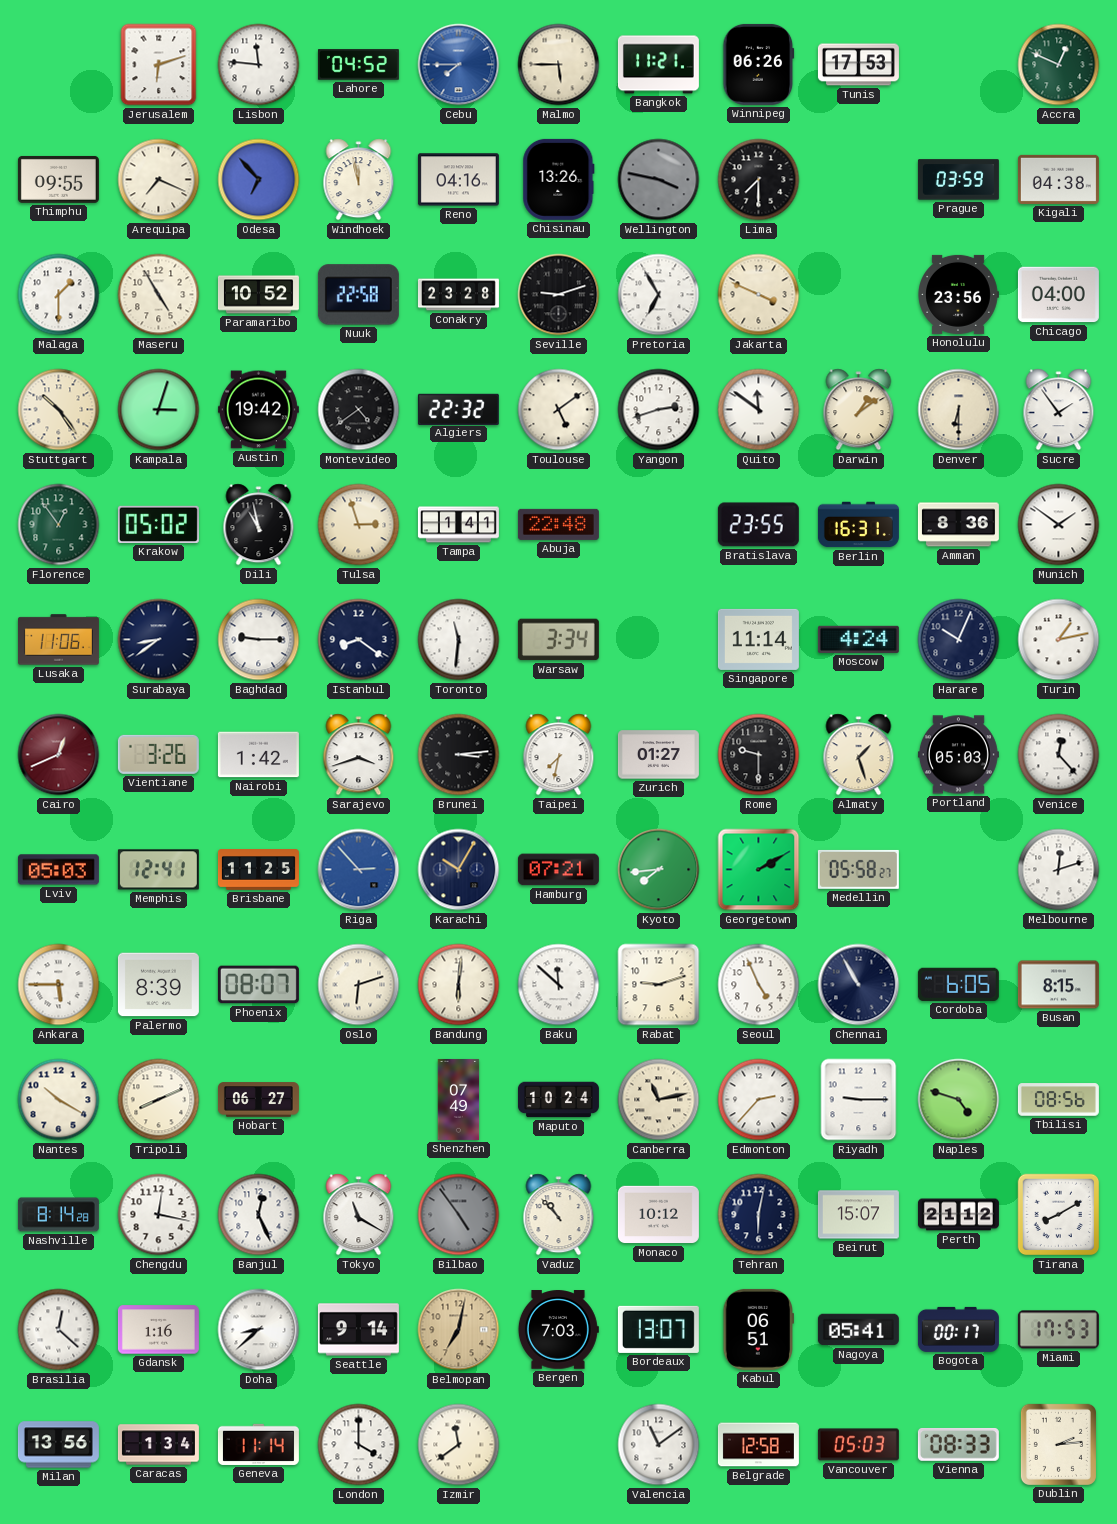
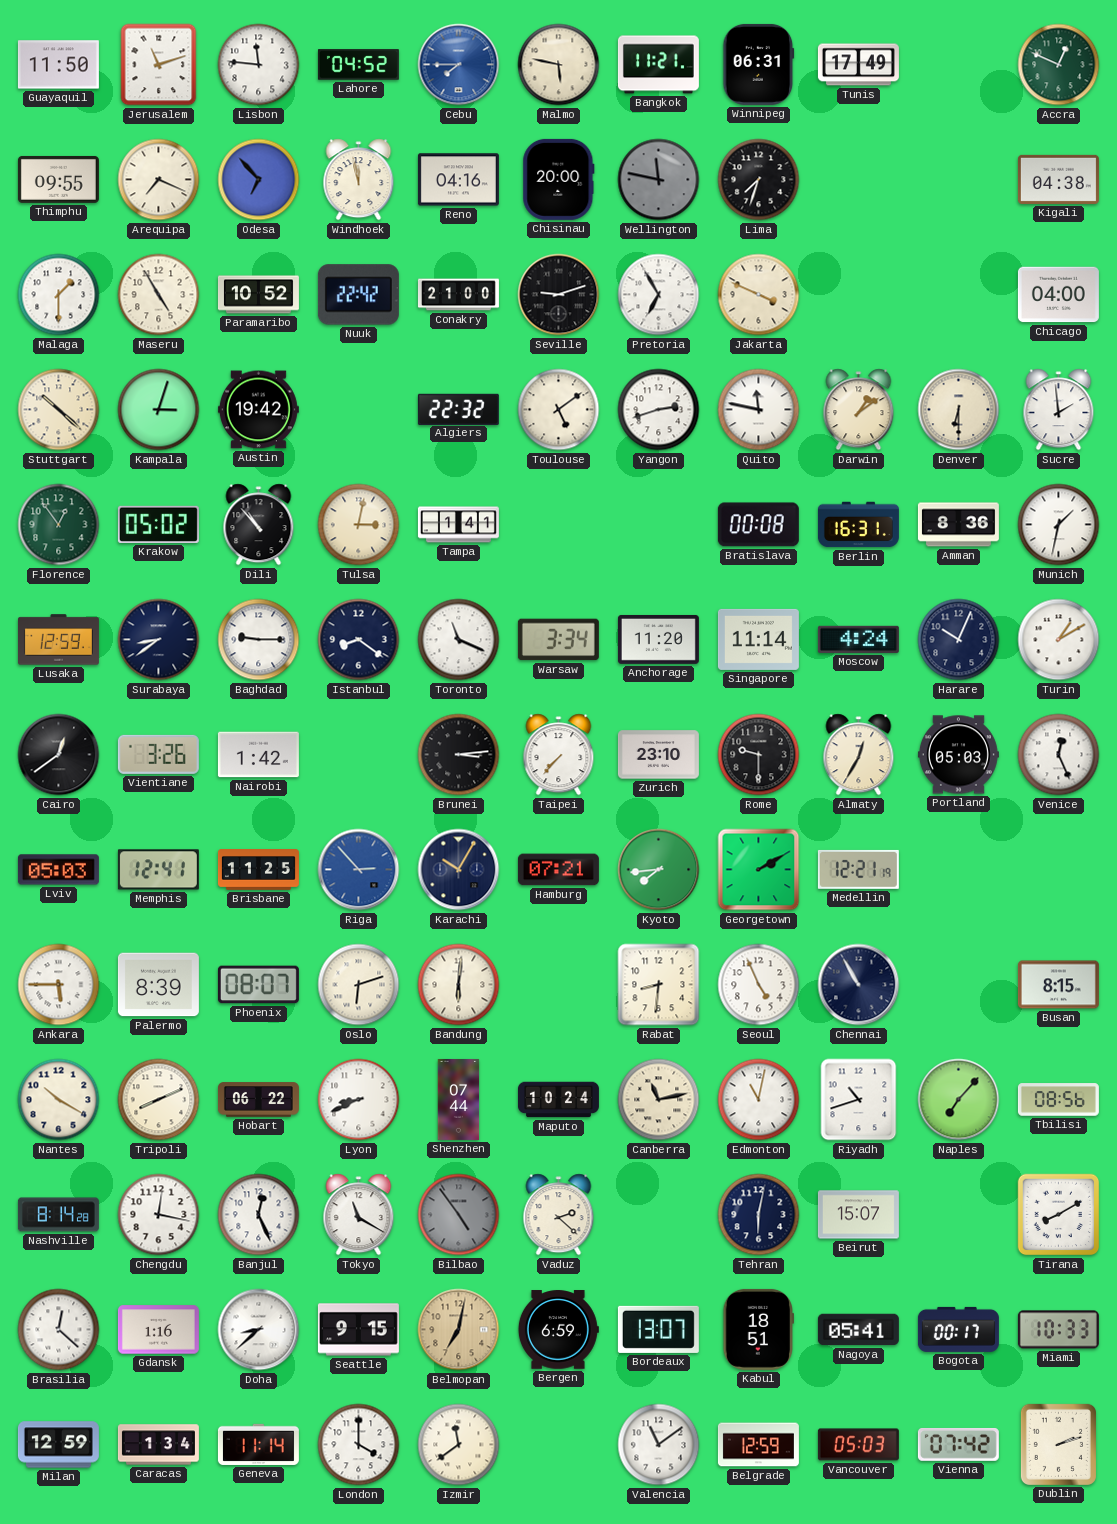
Guayaquil: none -> 11:50
Jerusalem: 6:12 -> 11:12
Malmo: 5:45 -> 5:47
Winnipeg: 06:26 -> 06:31
Tunis: 17:53 -> 17:49
Chisinau: 13:26 -> 20:00
Wellington: 3:47 -> 11:47
Lima: 7:30 -> 7:33
Prague: 03:59 -> none
Nuuk: 22:58 -> 22:42
Conakry: 23:28 -> 21:00
Honolulu: 23:56 -> none
Stuttgart: 10:24 -> 10:22
Montevideo: 4:39 -> none
Quito: 11:51 -> 11:47
Sucre: 1:54 -> 1:59
Dili: 10:58 -> 10:53
Tulsa: 2:57 -> 3:02
Abuja: 22:48 -> none
Bratislava: 23:55 -> 00:08
Munich: 1:51 -> 1:32
Lusaka: 11:06 -> 12:59
Toronto: 11:31 -> 11:19
Anchorage: none -> 11:20
Turin: 1:13 -> 1:10
Cairo: 12:41 -> 12:39
Cairo dial: burgundy -> black
Sarajevo: 3:42 -> none
Taipei: 7:32 -> 7:37
Zurich: 01:27 -> 23:10
Almaty: 1:27 -> 12:35
Venice: 12:23 -> 12:26
Medellin: 05:58 -> 12:21
Melbourne: 12:12 -> none
Baku: 11:52 -> none
Rabat: 9:12 -> 8:31
Cordoba: 6:05 -> none
Hobart: 06:27 -> 06:22
Lyon: none -> 8:41
Shenzhen: 07:49 -> 07:44
Edmonton: 2:37 -> 11:02
Riyadh: 9:15 -> 10:42
Naples: 4:48 -> 7:07
Vaduz: 10:53 -> 2:22
Monaco: 10:12 -> none
Perth: 21:12 -> none
Seattle: 9:14 -> 9:15
Bergen: 7:03 -> 6:59
Kabul: 06:51 -> 18:51
Miami: 17:53 -> 10:33
Milan: 13:56 -> 12:59
Belgrade: 12:58 -> 12:59
Vienna: 08:33 -> 07:42
Dublin: 2:14 -> 2:12
